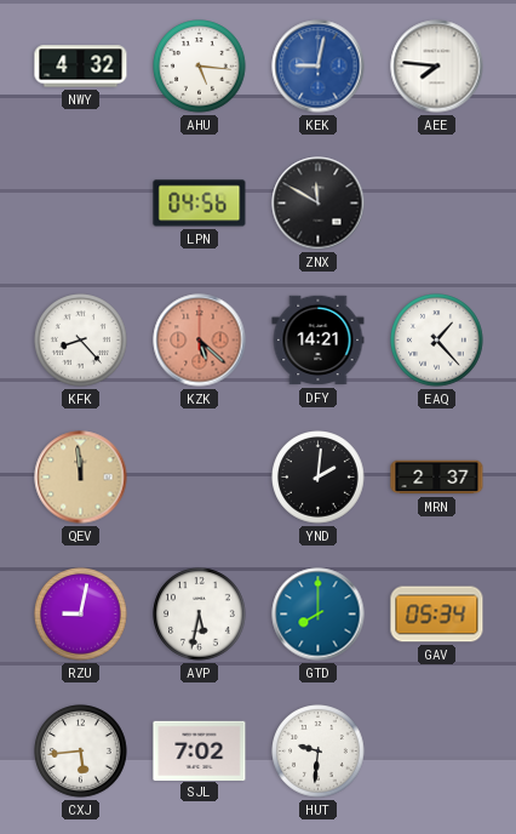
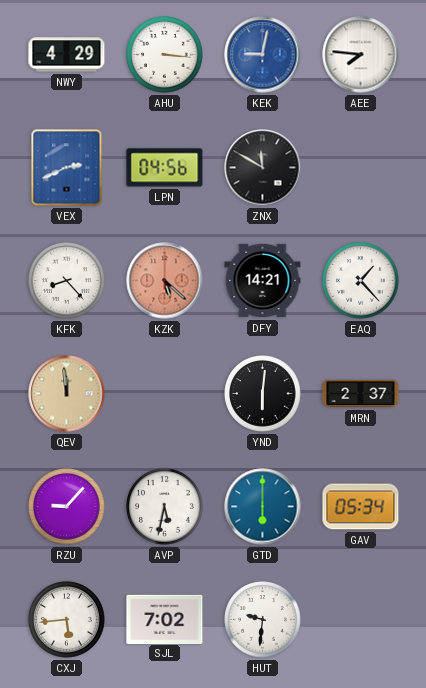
NWY: 4:32 -> 4:29
AHU: 5:16 -> 3:16
VEX: none -> 2:41
YND: 2:01 -> 6:01
RZU: 9:02 -> 9:07
GTD: 8:00 -> 6:00
